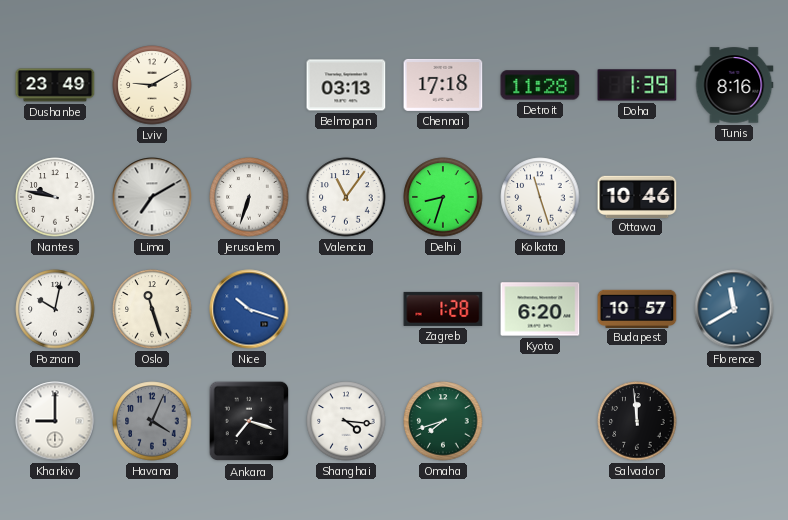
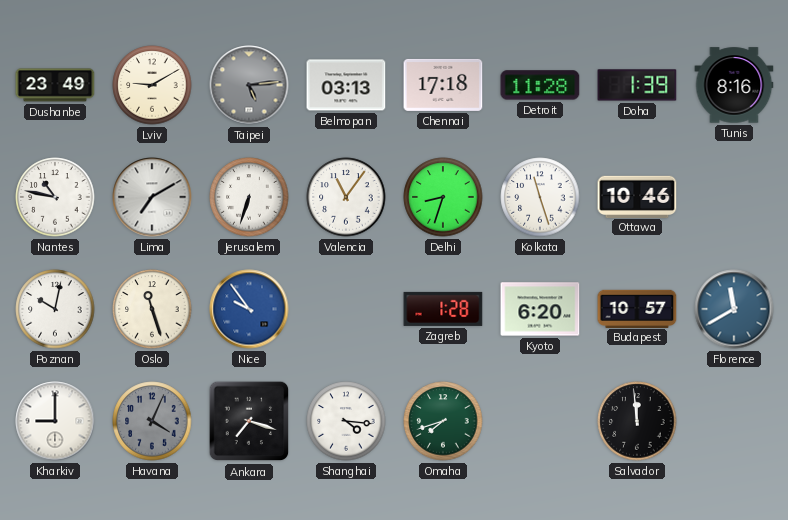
Taipei: none -> 5:14
Nantes: 9:47 -> 10:47
Nice: 10:18 -> 9:54
